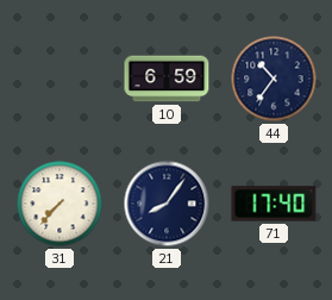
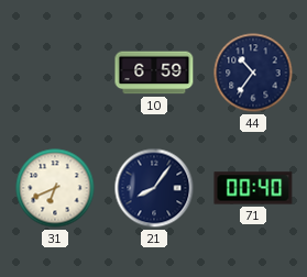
31: 7:37 -> 6:41
71: 17:40 -> 00:40
